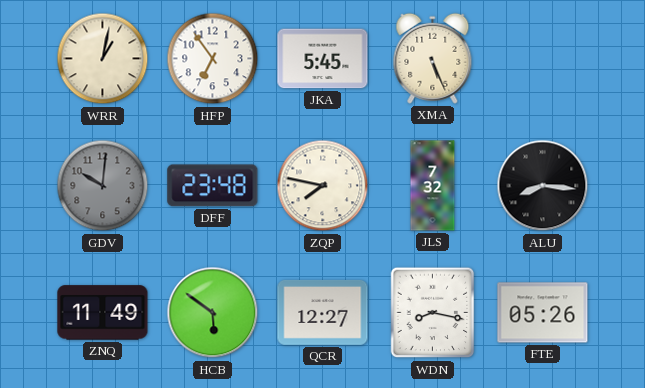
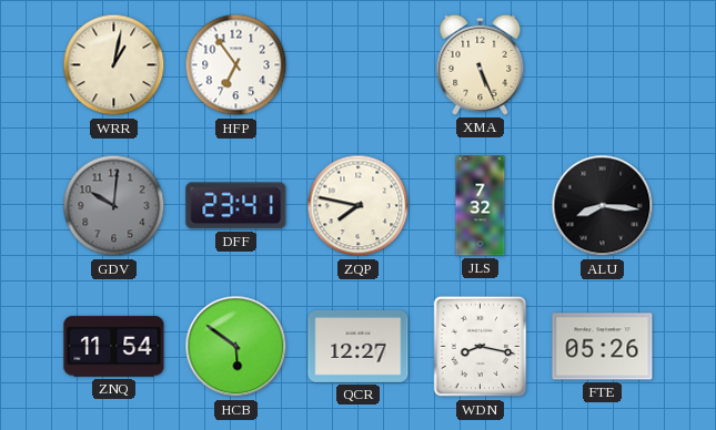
JKA: 5:45 -> none
DFF: 23:48 -> 23:41
ZNQ: 11:49 -> 11:54
